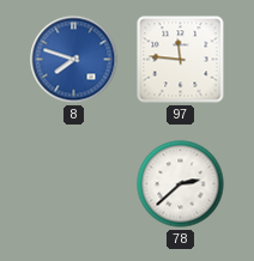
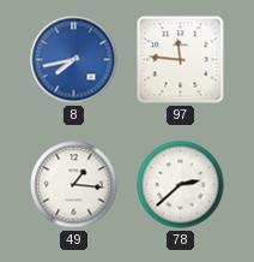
8: 7:48 -> 7:43
49: none -> 1:16
